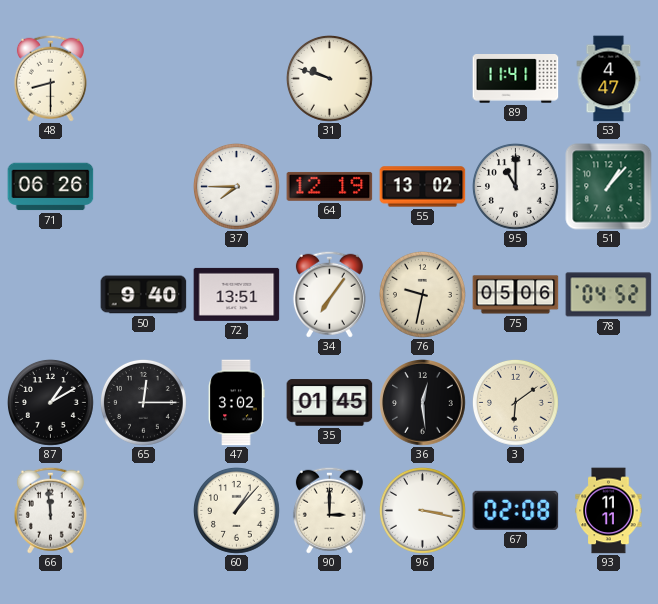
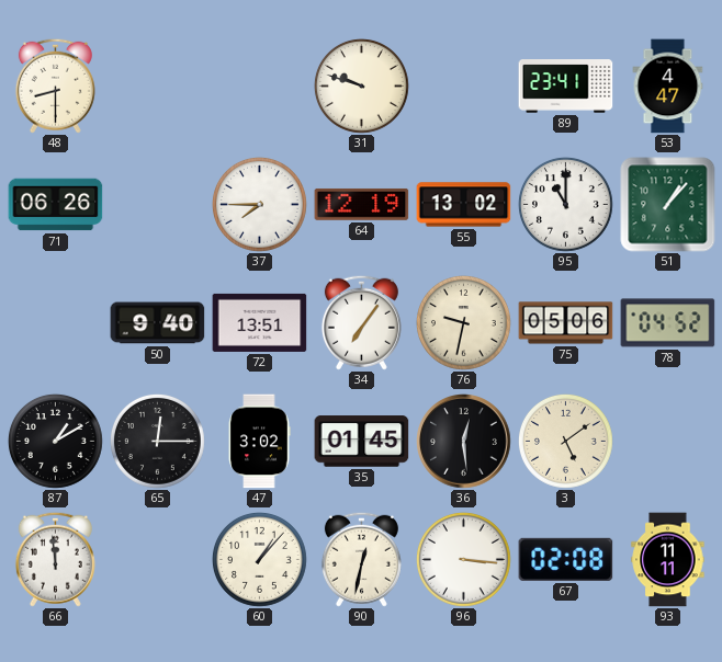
89: 11:41 -> 23:41
3: 6:09 -> 5:09
90: 3:00 -> 12:32
96: 3:17 -> 3:16
